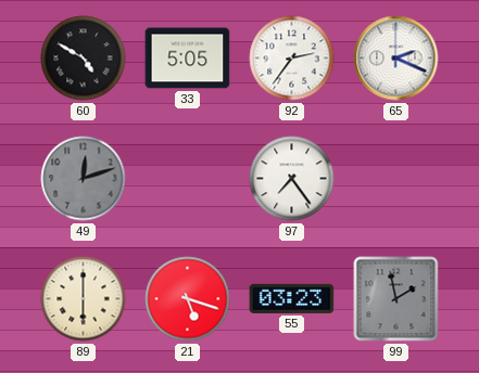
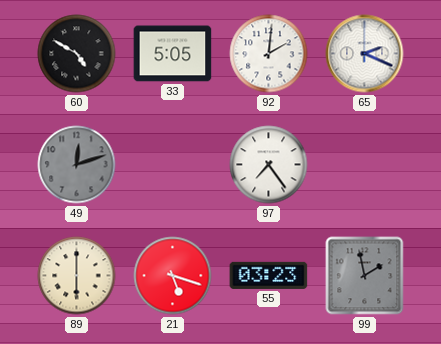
92: 2:36 -> 2:01
